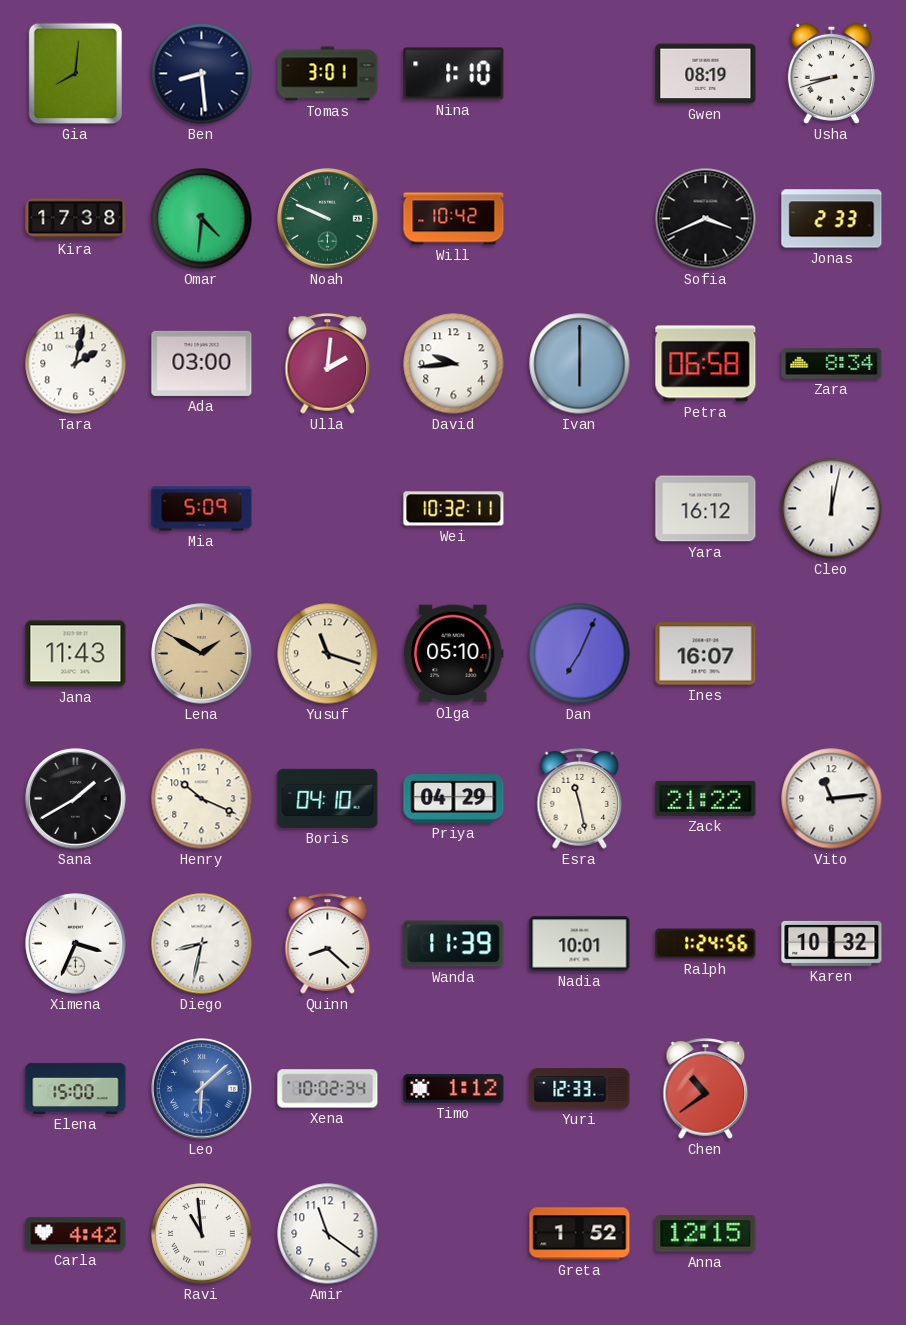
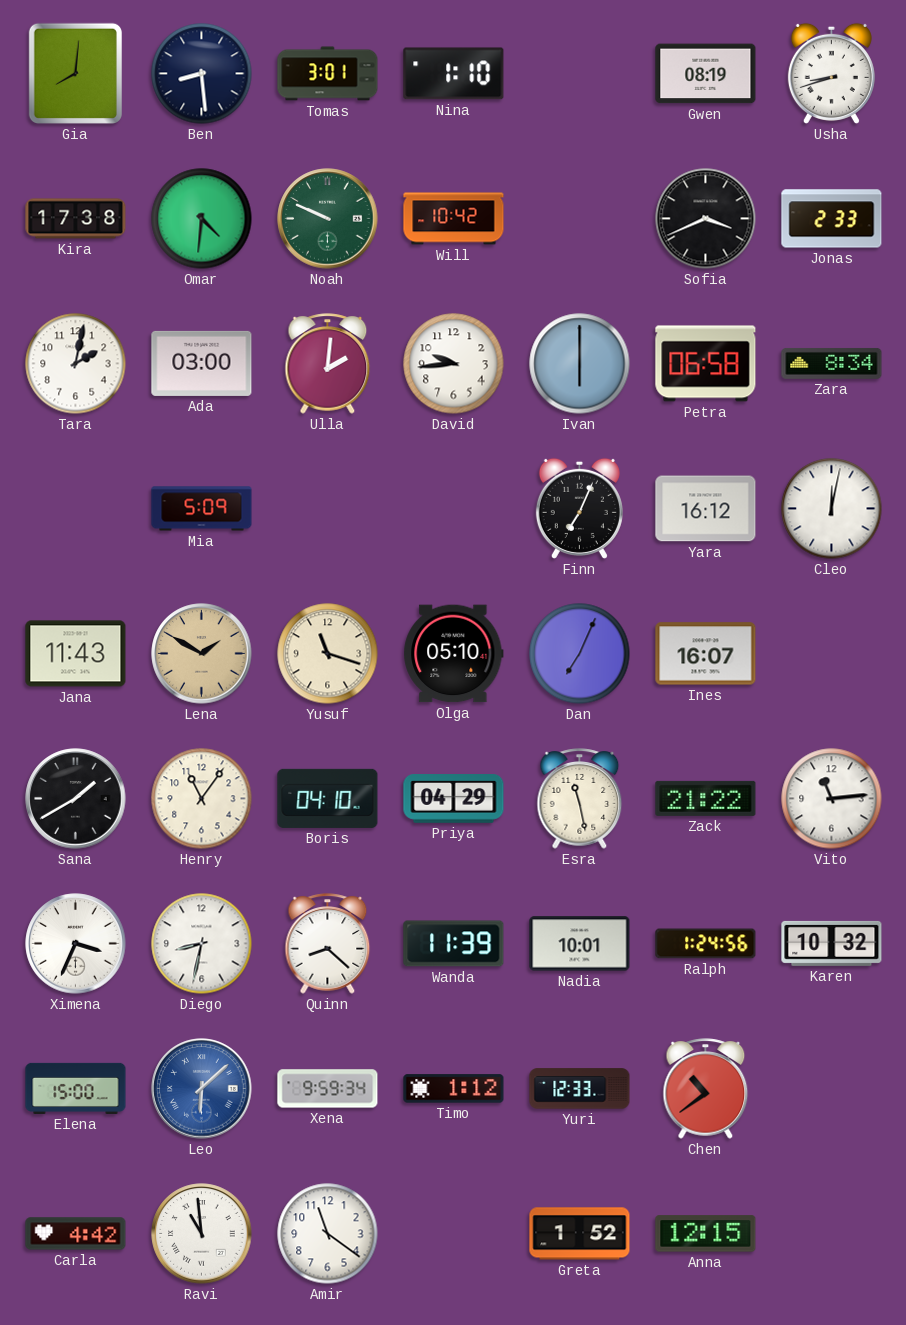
Wei: 10:32 -> none
Finn: none -> 7:04
Henry: 10:19 -> 11:06
Xena: 10:02 -> 9:59
